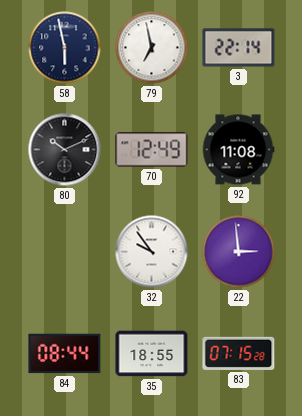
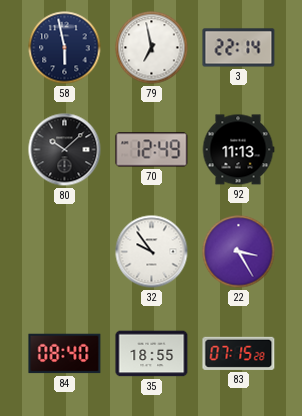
80: 10:11 -> 10:08
92: 11:08 -> 11:13
22: 2:59 -> 3:25
84: 08:44 -> 08:40
